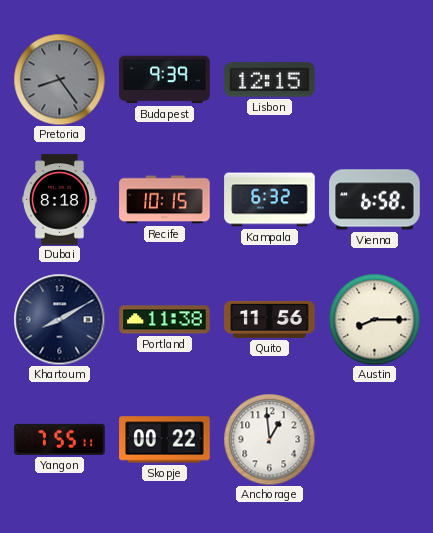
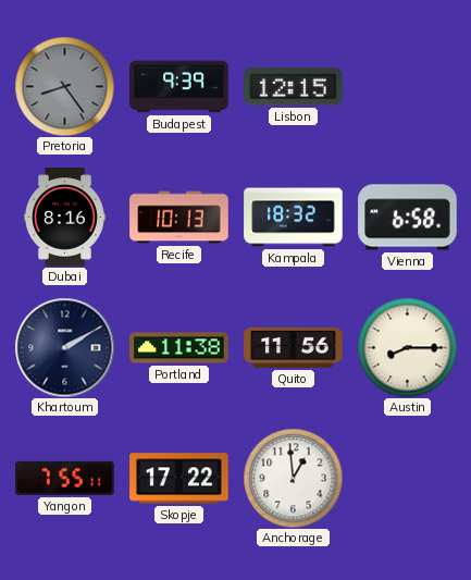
Dubai: 8:18 -> 8:16
Recife: 10:15 -> 10:13
Kampala: 6:32 -> 18:32
Khartoum: 8:10 -> 2:10
Skopje: 00:22 -> 17:22
